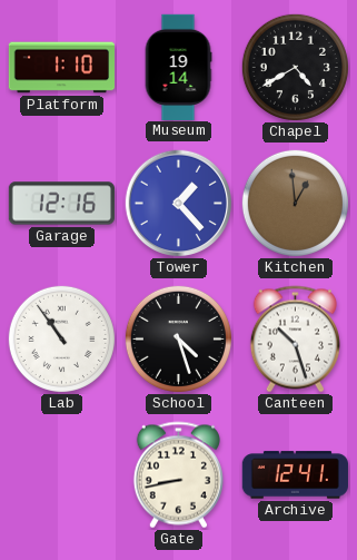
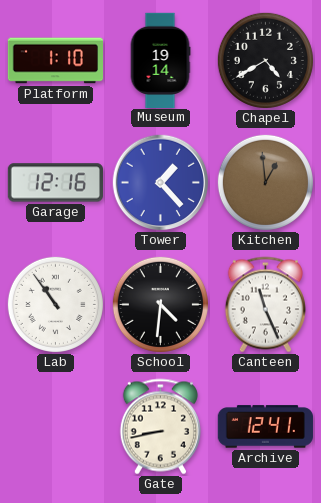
School: 4:27 -> 4:31
Canteen: 10:27 -> 11:26
